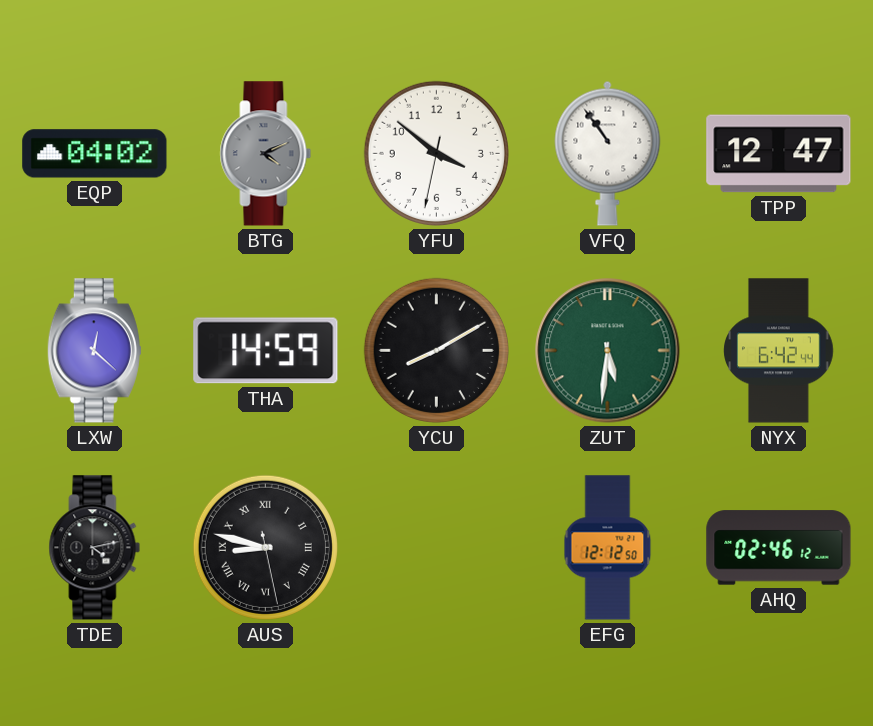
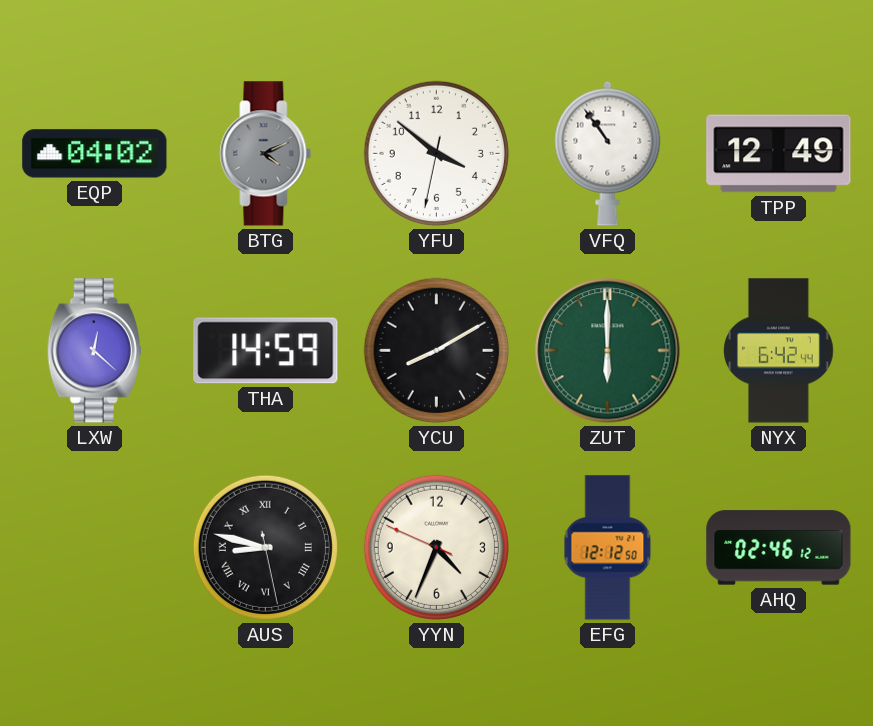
TPP: 12:47 -> 12:49
ZUT: 5:31 -> 6:00
TDE: 4:13 -> none
YYN: none -> 4:33
